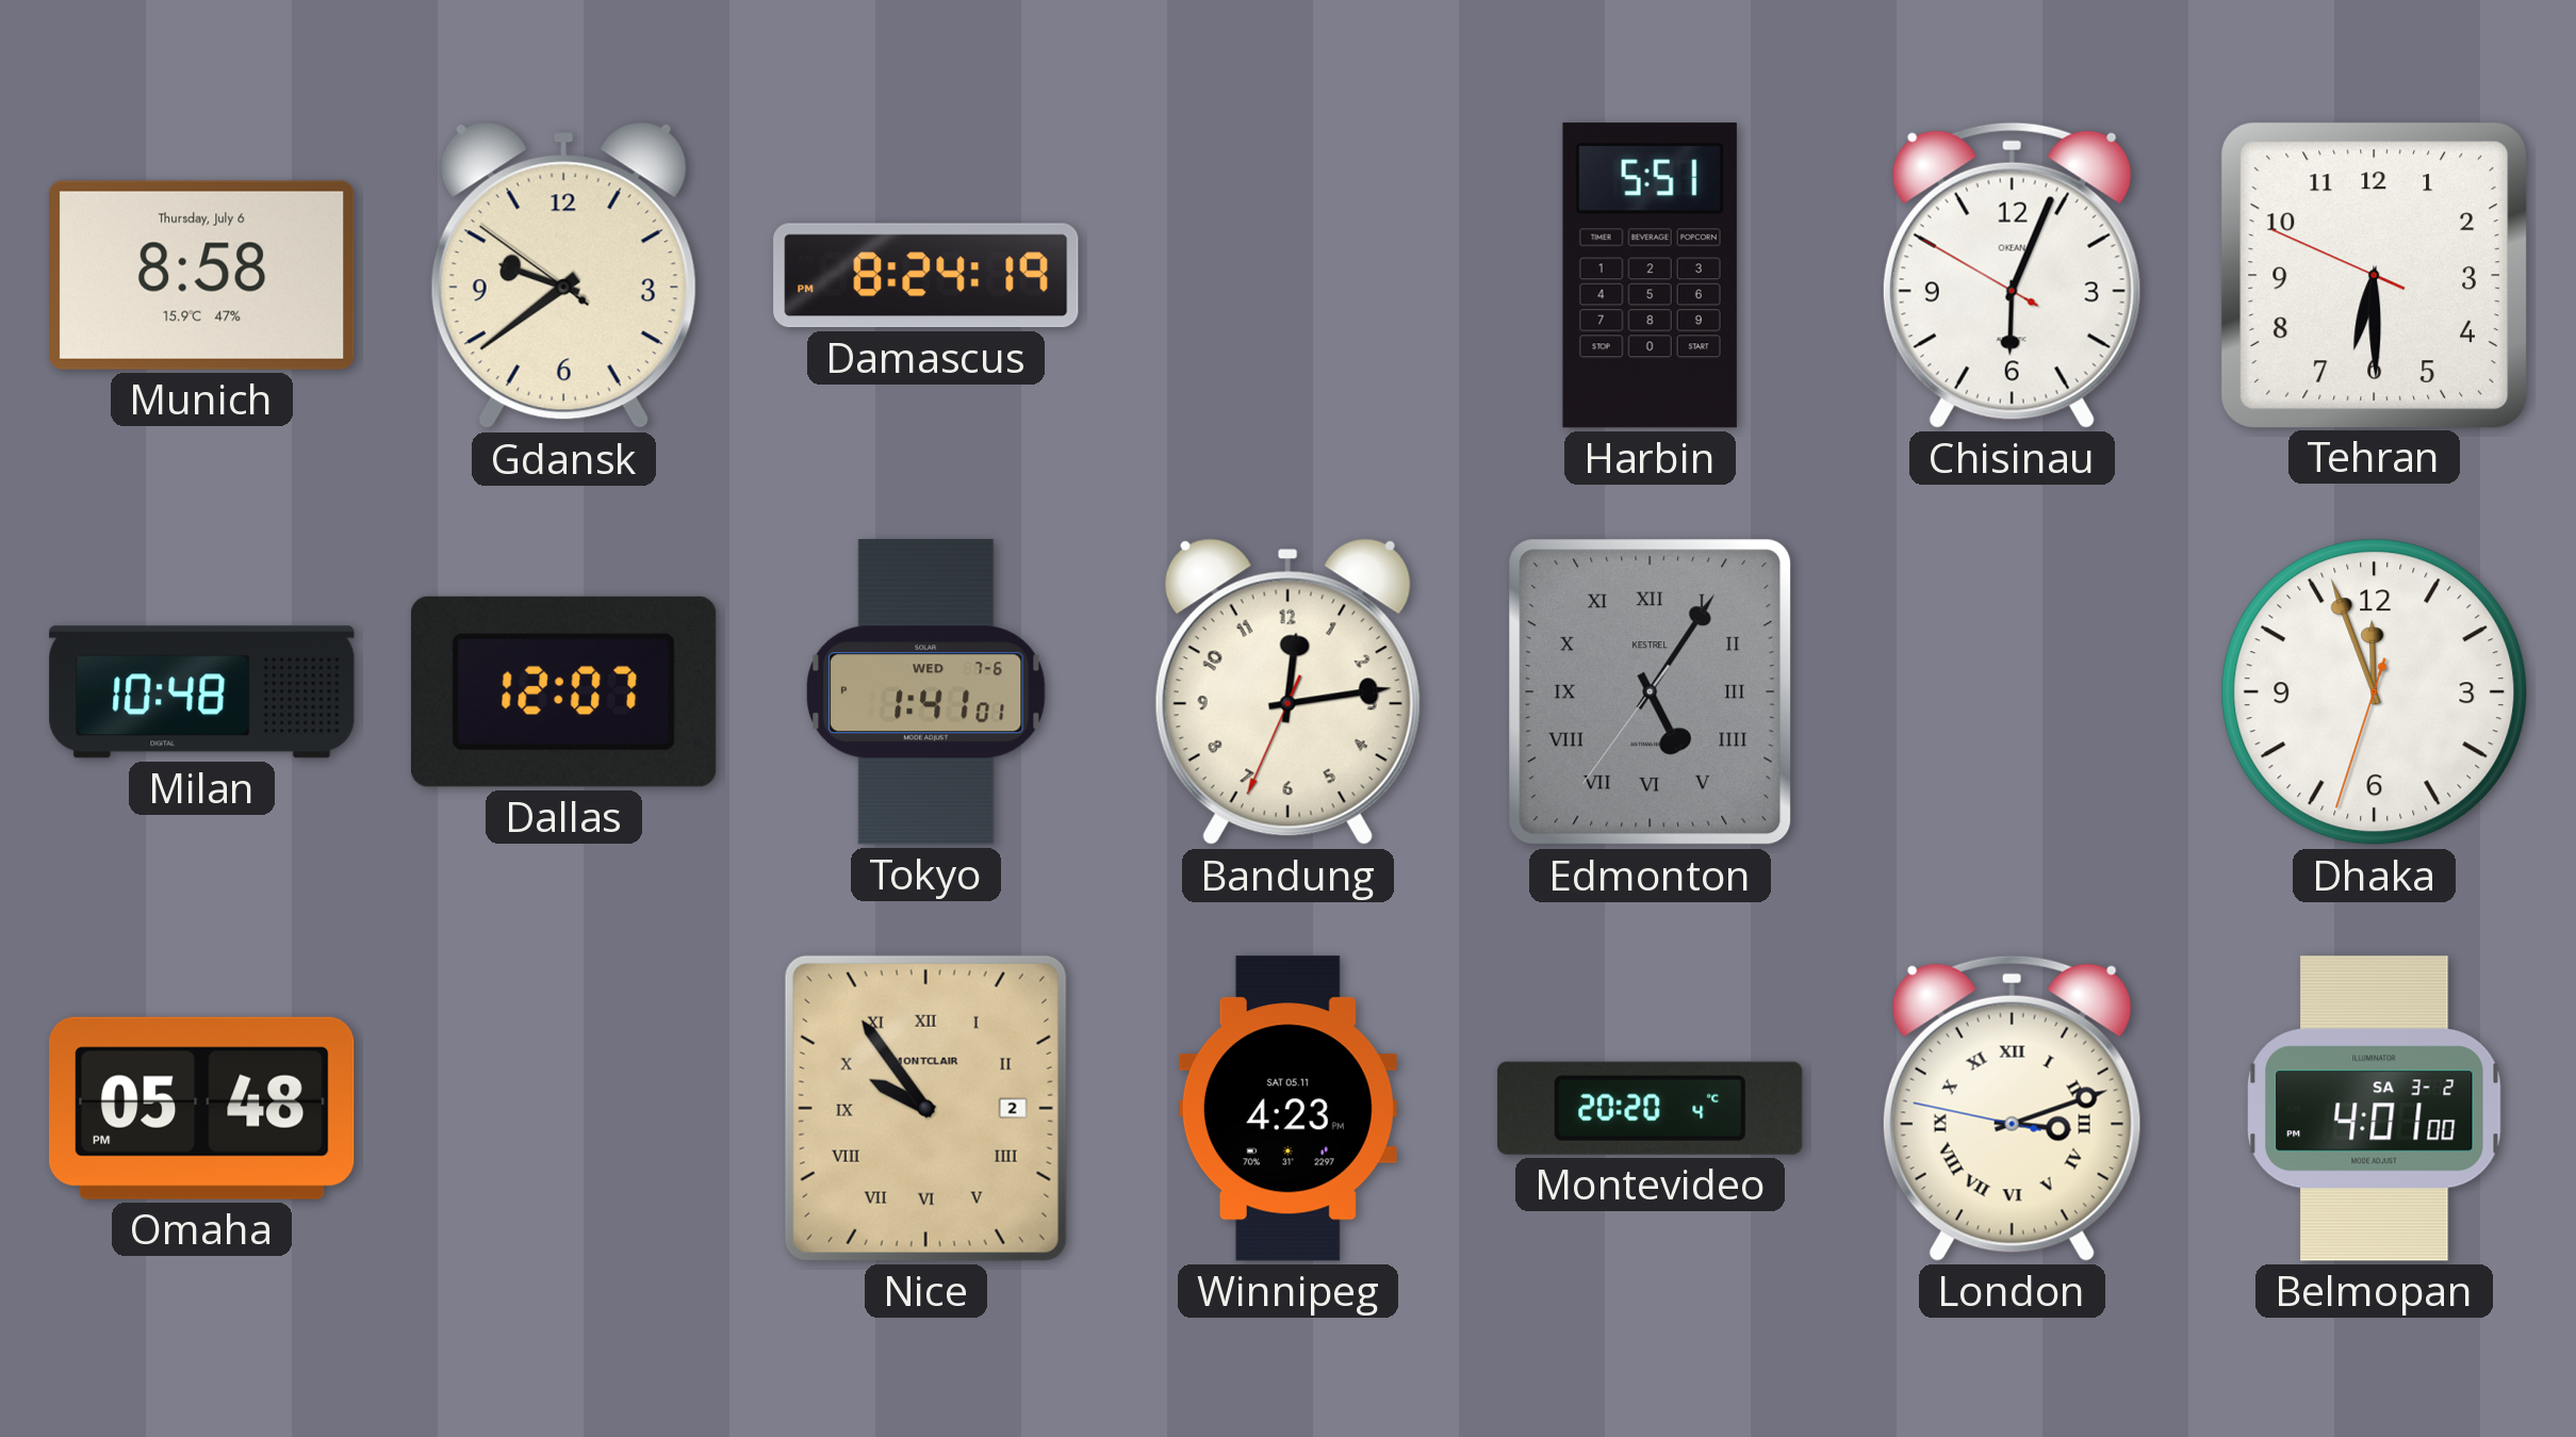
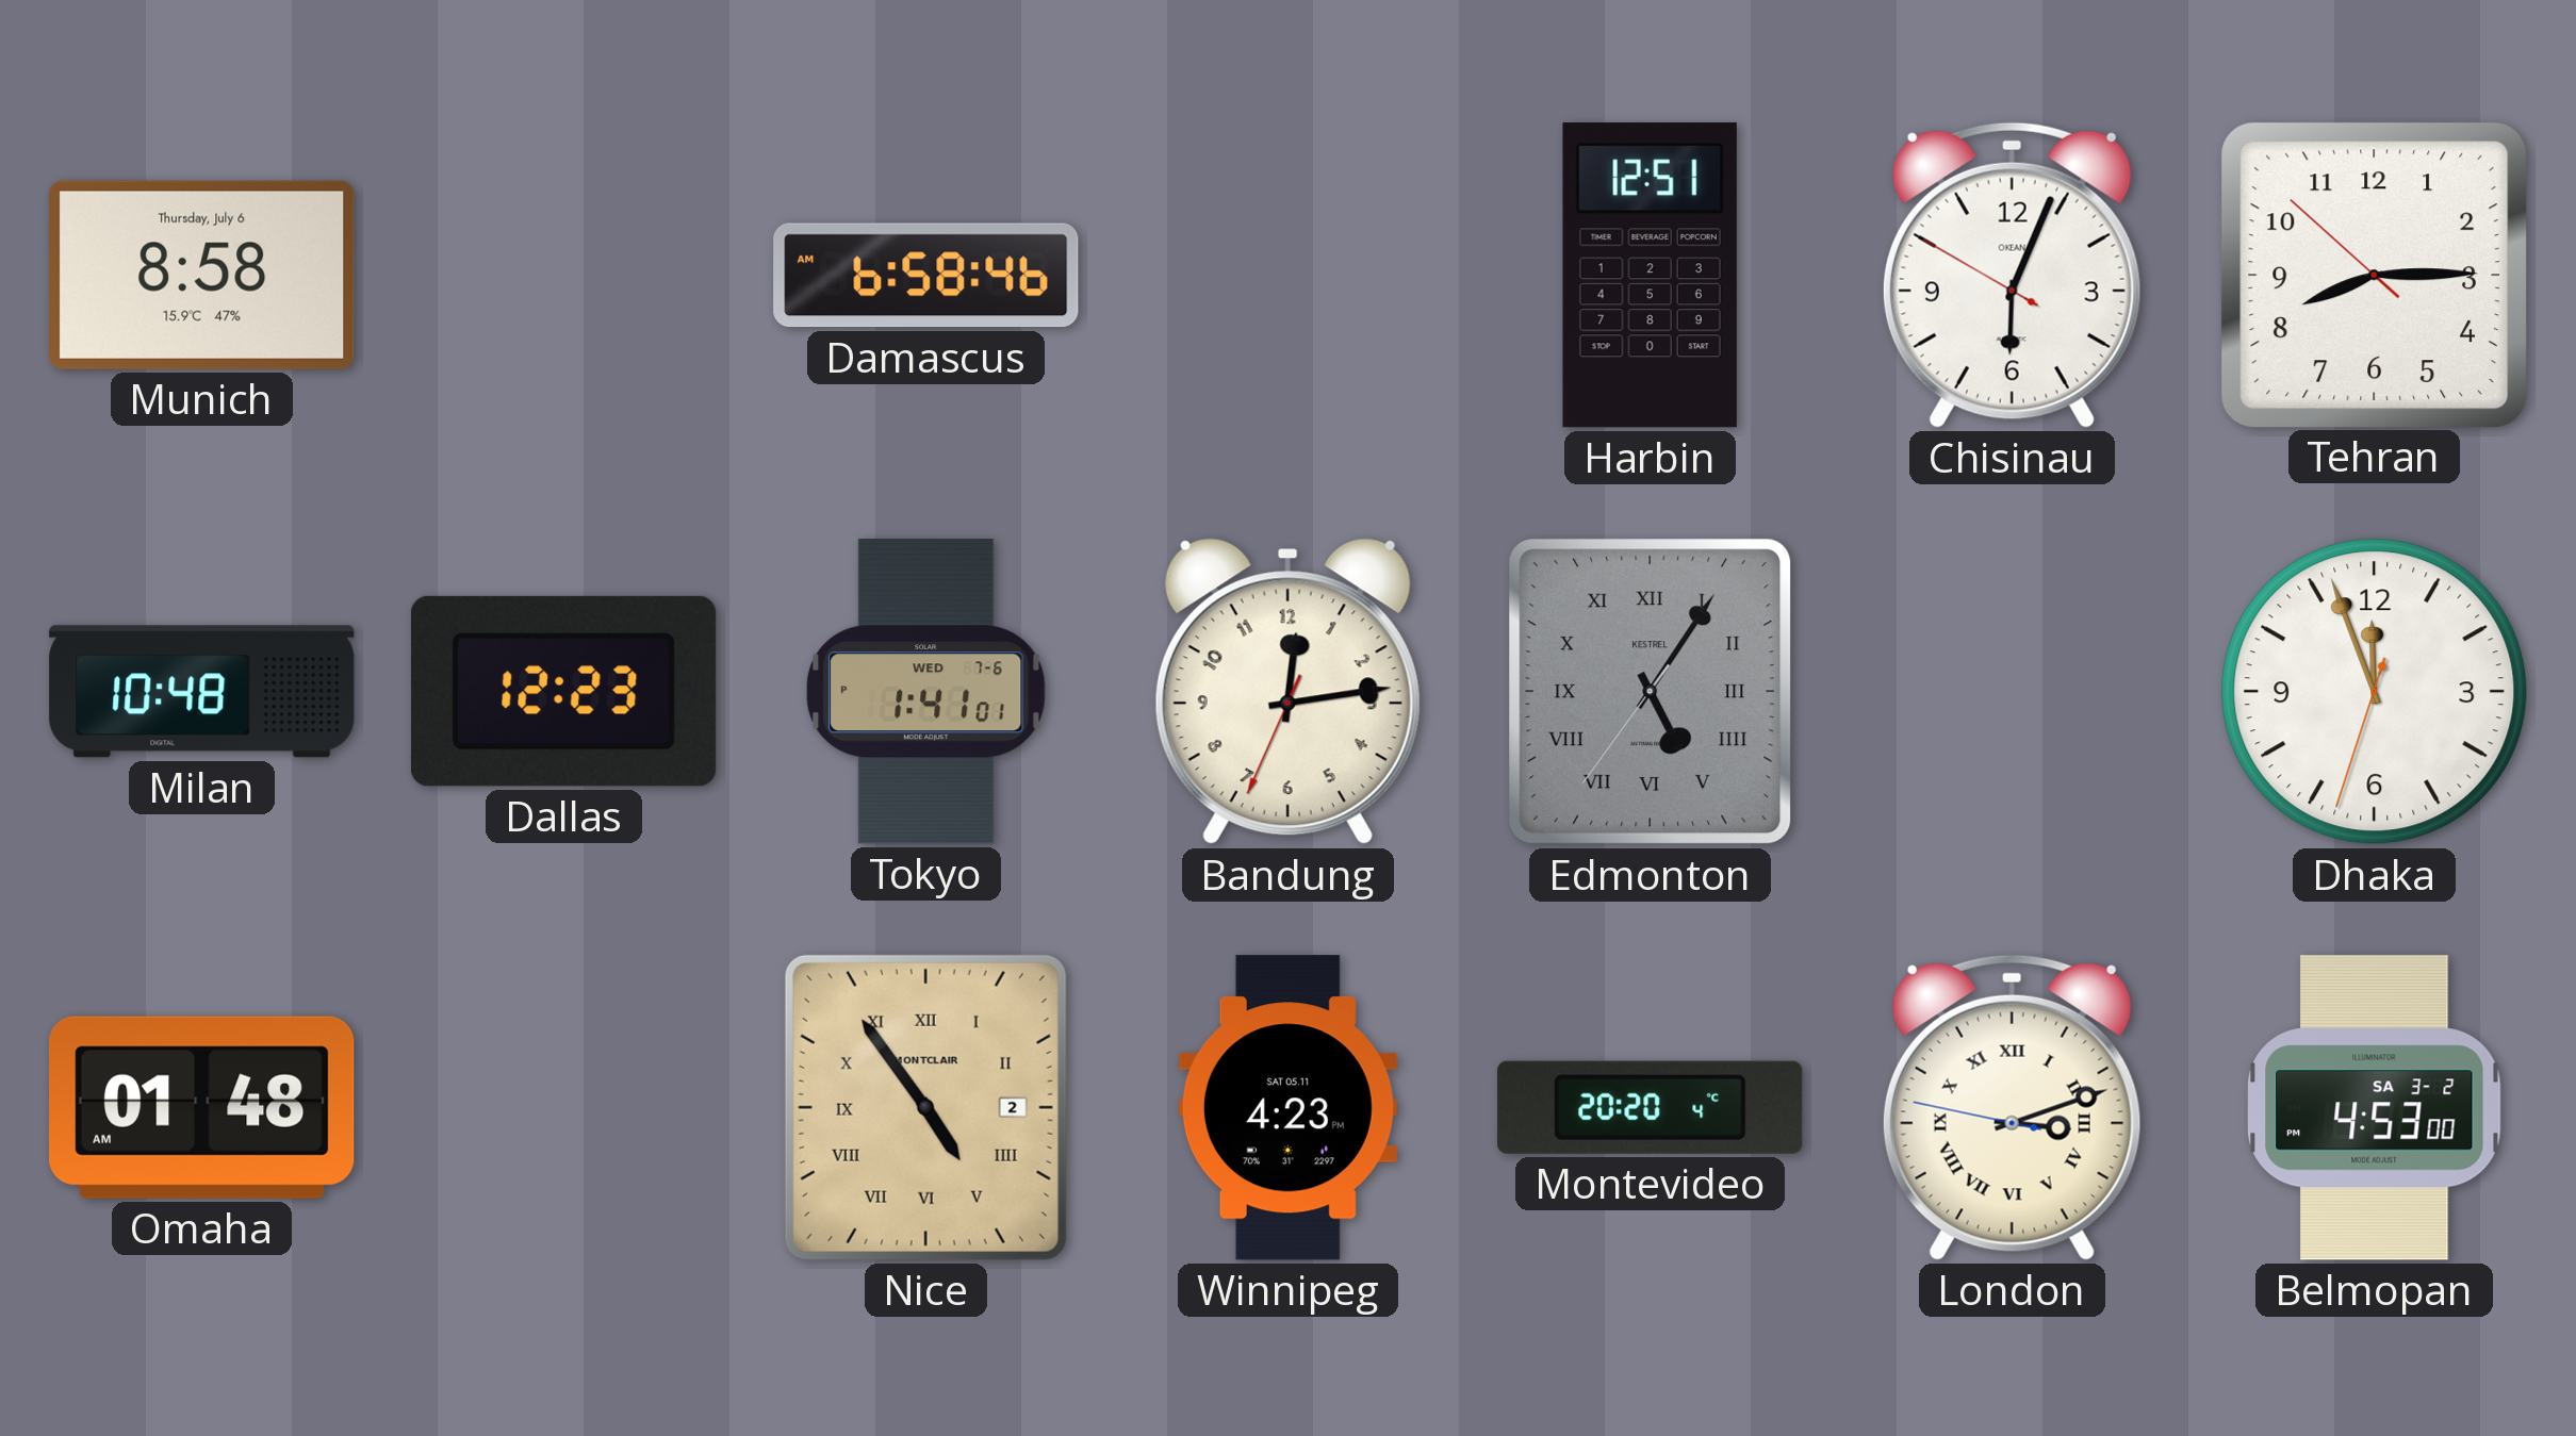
Gdansk: 9:38 -> none
Damascus: 8:24 -> 6:58
Harbin: 5:51 -> 12:51
Tehran: 6:29 -> 8:14
Dallas: 12:07 -> 12:23
Omaha: 05:48 -> 01:48
Nice: 9:54 -> 4:54
Belmopan: 4:01 -> 4:53
